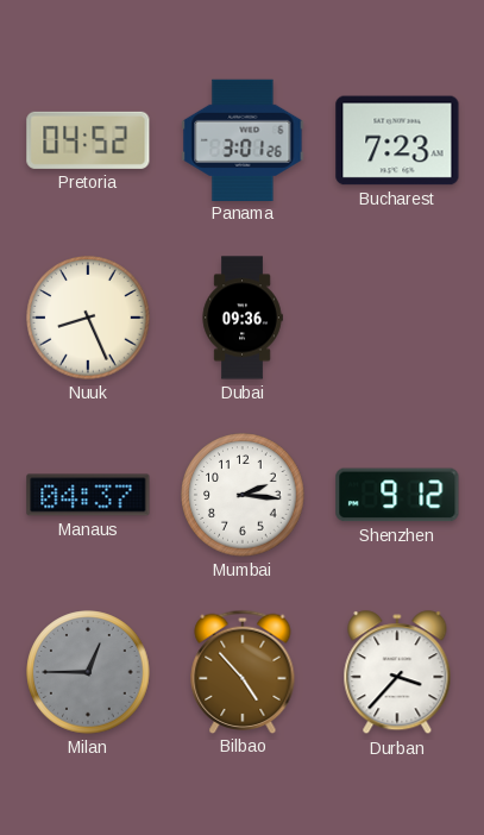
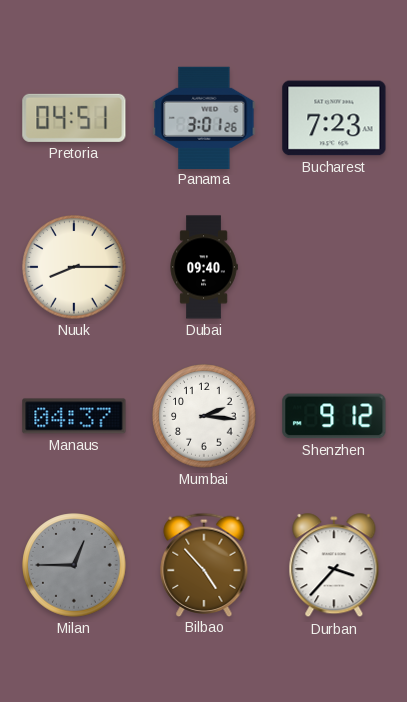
Pretoria: 04:52 -> 04:51
Nuuk: 8:26 -> 8:15
Dubai: 09:36 -> 09:40
